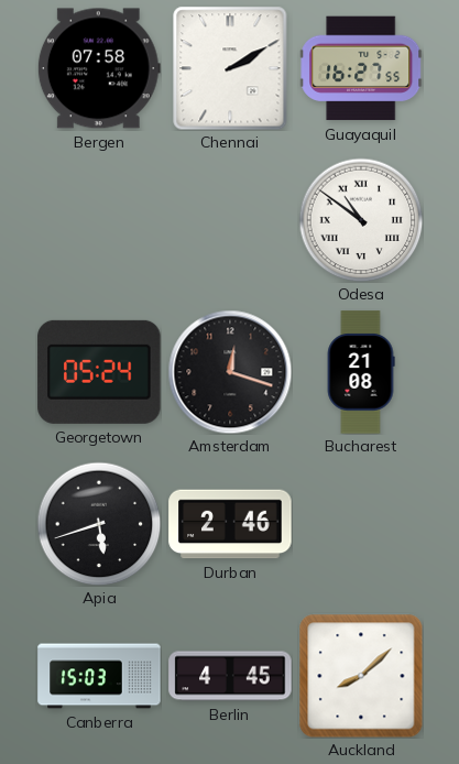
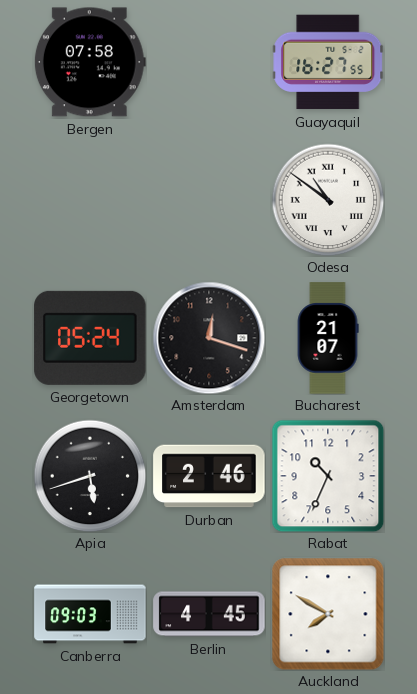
Chennai: 2:10 -> none
Bucharest: 21:08 -> 21:07
Rabat: none -> 10:34
Canberra: 15:03 -> 09:03
Auckland: 8:08 -> 7:50
